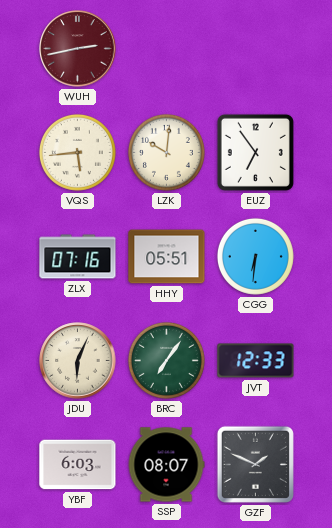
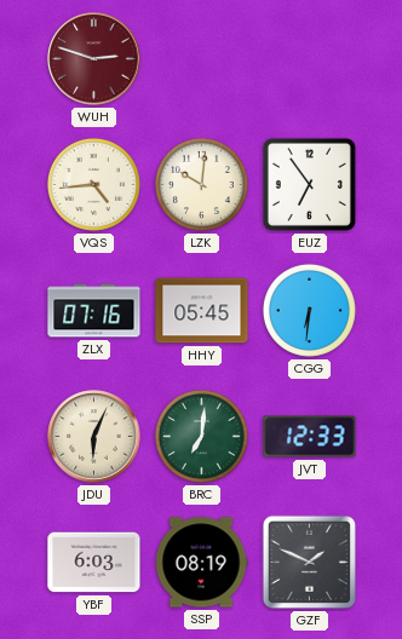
WUH: 2:43 -> 2:48
VQS: 5:44 -> 4:44
HHY: 05:51 -> 05:45
BRC: 7:06 -> 7:01
SSP: 08:07 -> 08:19
